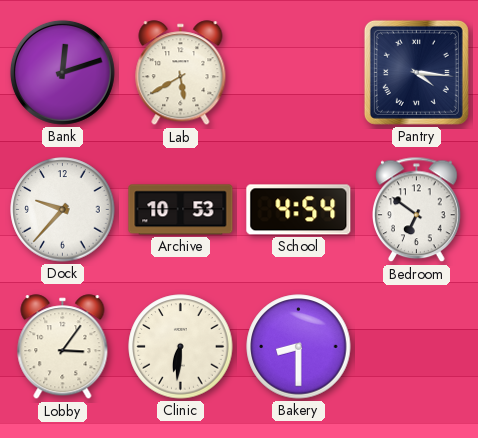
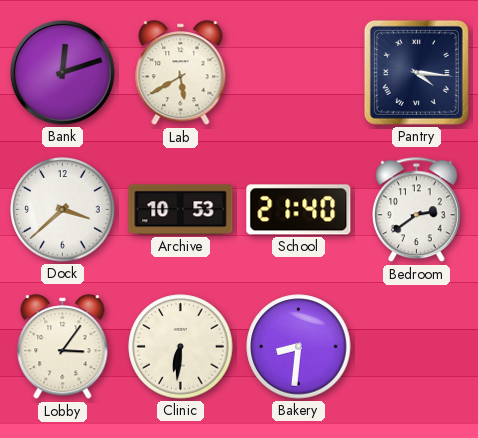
Dock: 9:37 -> 3:38
School: 4:54 -> 21:40
Bedroom: 6:51 -> 2:39
Bakery: 8:30 -> 8:31
